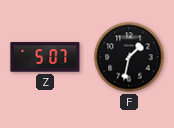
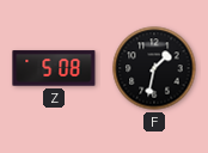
Z: 5:07 -> 5:08
